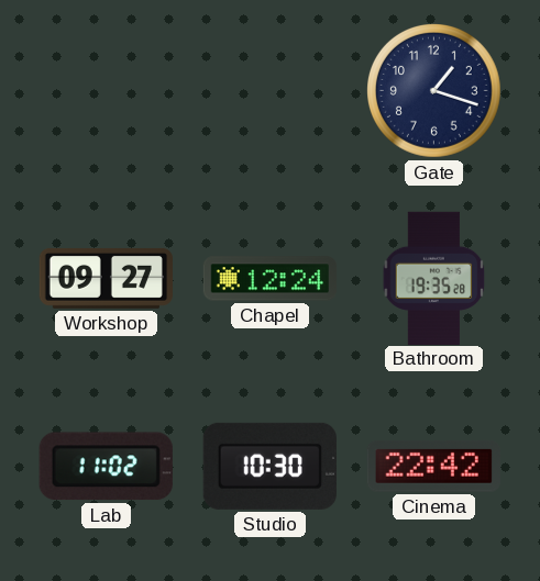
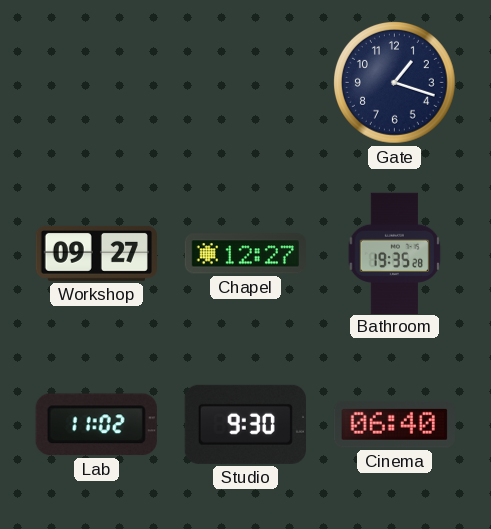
Chapel: 12:24 -> 12:27
Studio: 10:30 -> 9:30
Cinema: 22:42 -> 06:40
